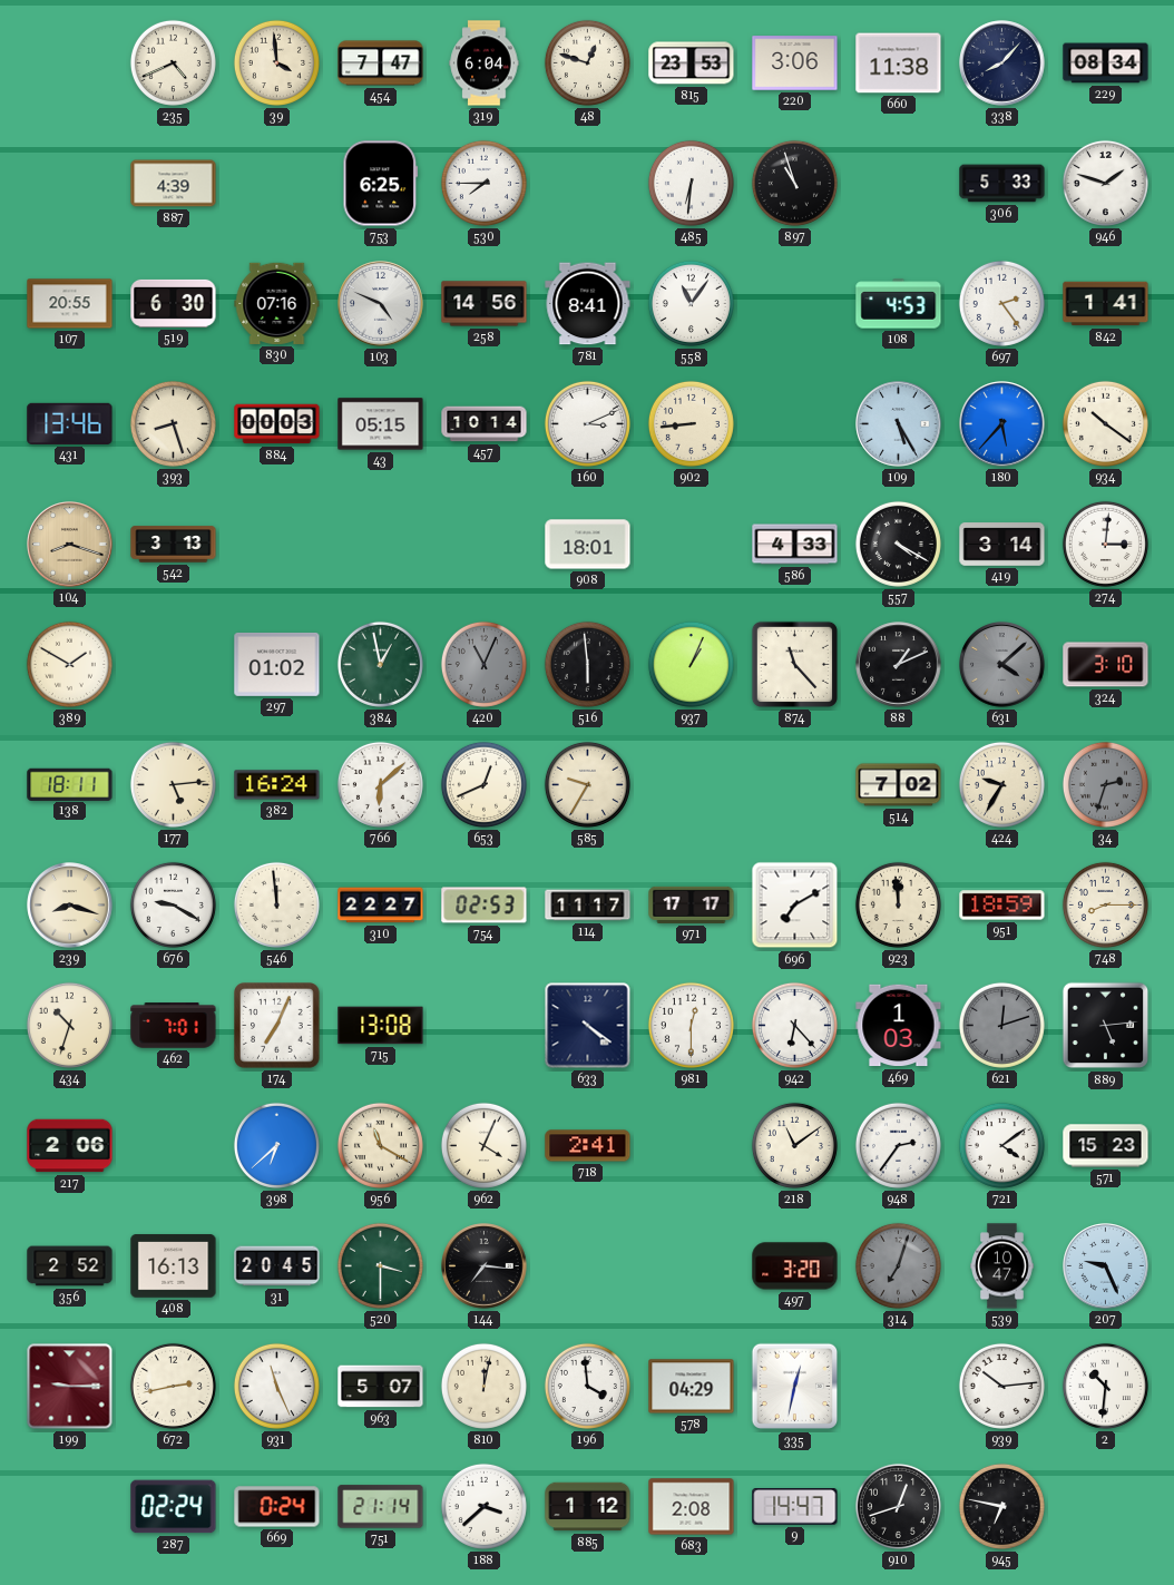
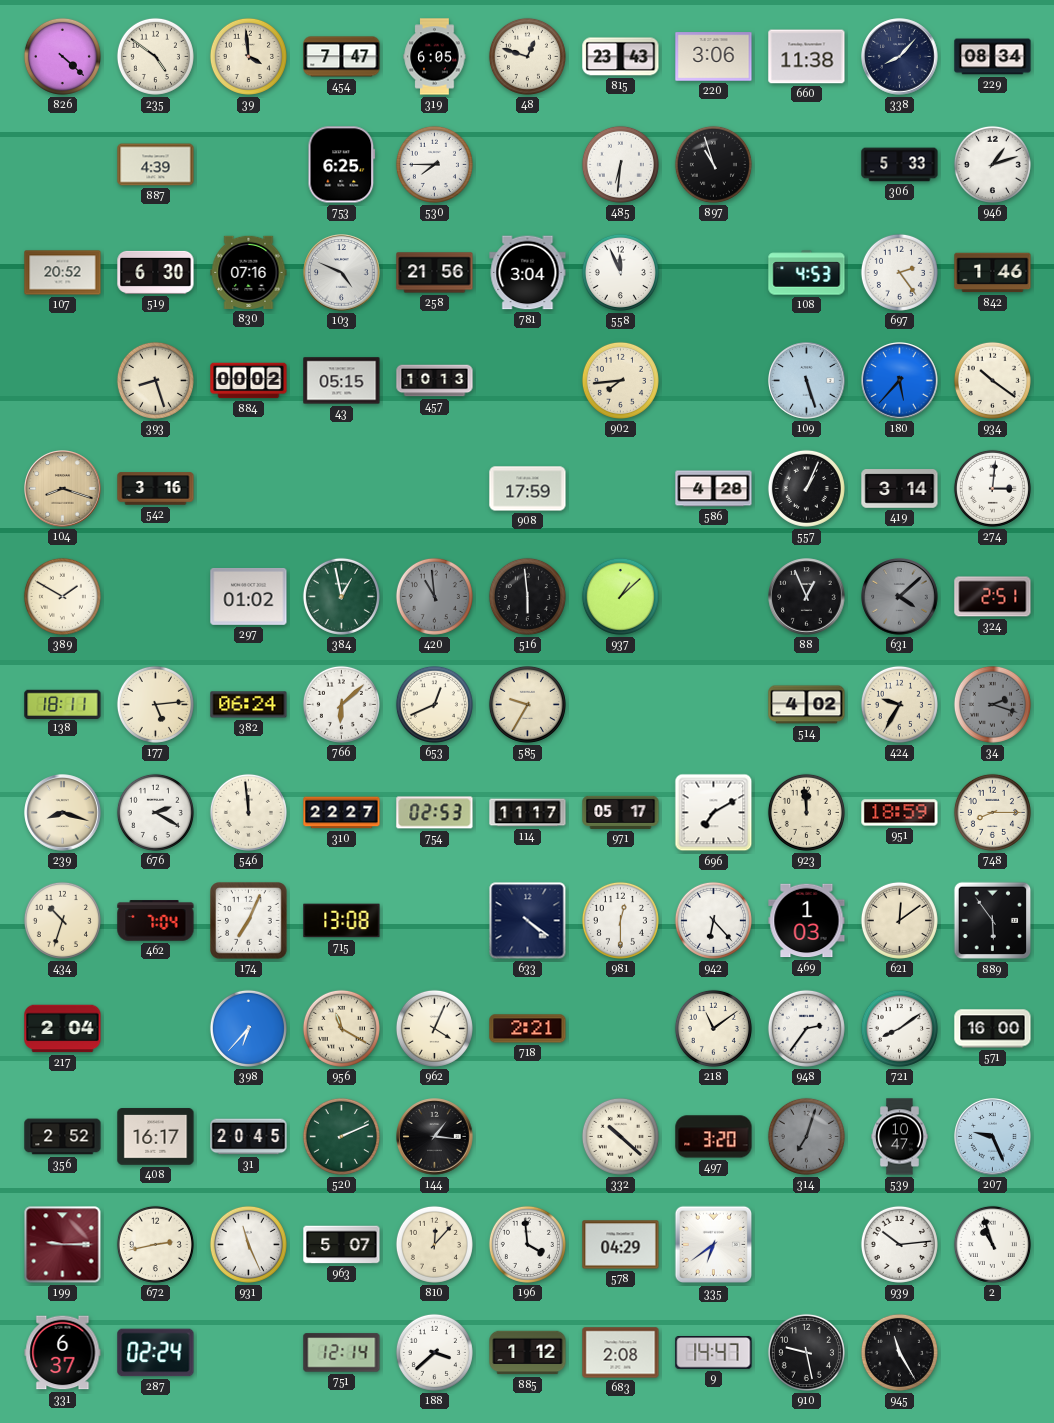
826: none -> 4:22
235: 4:41 -> 4:51
319: 6:04 -> 6:05
815: 23:53 -> 23:43
946: 1:48 -> 1:12
107: 20:55 -> 20:52
258: 14:56 -> 21:56
781: 8:41 -> 3:04
558: 11:06 -> 11:56
842: 1:41 -> 1:46
431: 13:46 -> none
884: 00:03 -> 00:02
457: 10:14 -> 10:13
160: 3:11 -> none
902: 8:44 -> 7:44
109: 5:25 -> 5:27
542: 3:13 -> 3:16
908: 18:01 -> 17:59
586: 4:33 -> 4:28
557: 4:20 -> 1:04
420: 11:04 -> 10:59
937: 1:04 -> 1:08
874: 11:23 -> none
88: 1:11 -> 12:56
324: 3:10 -> 2:51
382: 16:24 -> 06:24
514: 7:02 -> 4:02
34: 2:33 -> 2:18
676: 9:20 -> 2:20
971: 17:17 -> 05:17
462: 7:01 -> 7:04
621: 12:12 -> 12:09
621 dial: grey -> cream
889: 5:14 -> 5:54
217: 2:06 -> 2:04
398: 6:38 -> 6:37
718: 2:41 -> 2:21
721: 4:09 -> 8:09
571: 15:23 -> 16:00
408: 16:13 -> 16:17
520: 3:30 -> 2:11
144: 7:16 -> 1:16
332: none -> 10:22
810: 12:02 -> 12:07
335: 12:32 -> 6:39
2: 10:31 -> 10:57
331: none -> 6:37
669: 0:24 -> none
751: 21:14 -> 12:14
910: 12:42 -> 9:28
945: 6:47 -> 11:25
